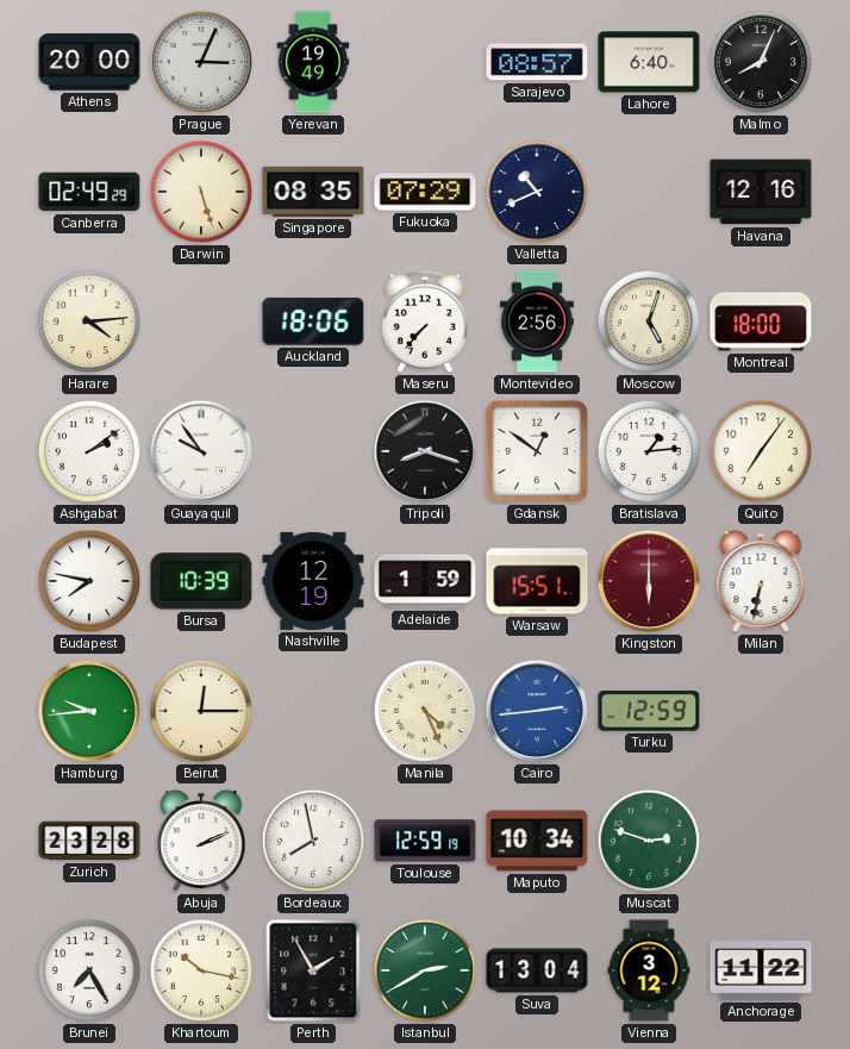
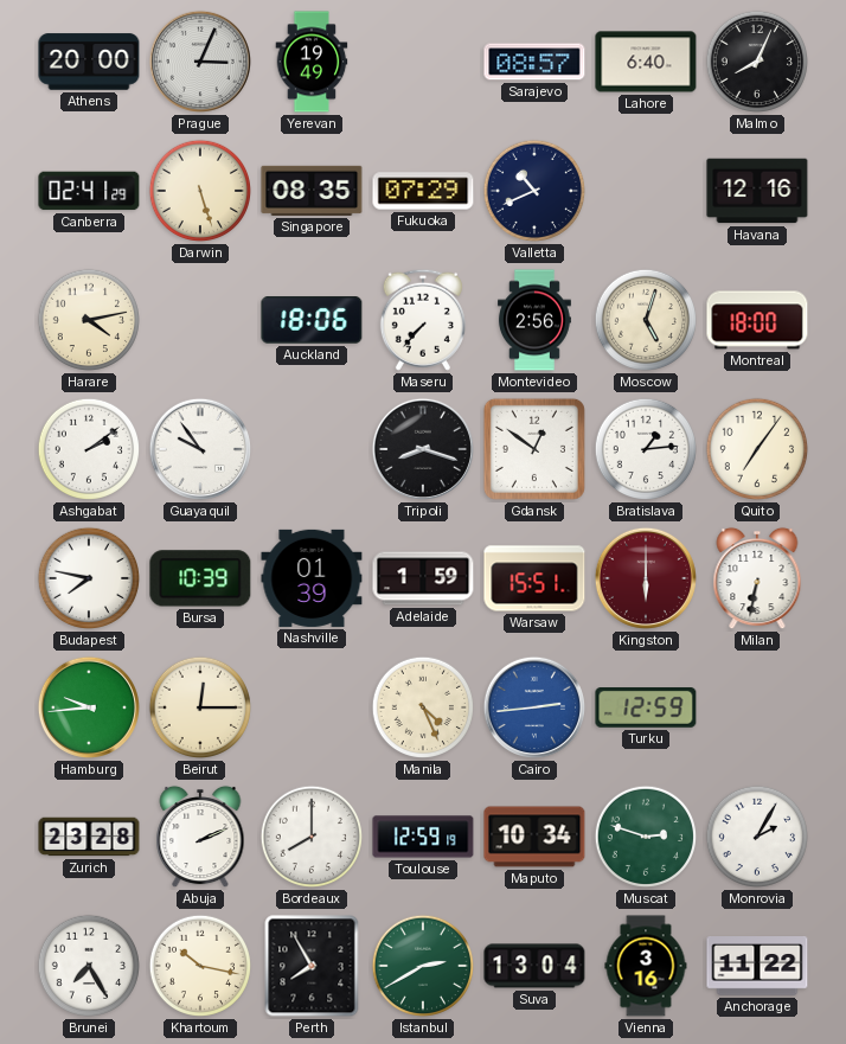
Canberra: 02:49 -> 02:41
Harare: 4:14 -> 4:13
Nashville: 12:19 -> 01:39
Bordeaux: 7:58 -> 8:00
Monrovia: none -> 2:05
Perth: 1:55 -> 7:55
Vienna: 3:12 -> 3:16
